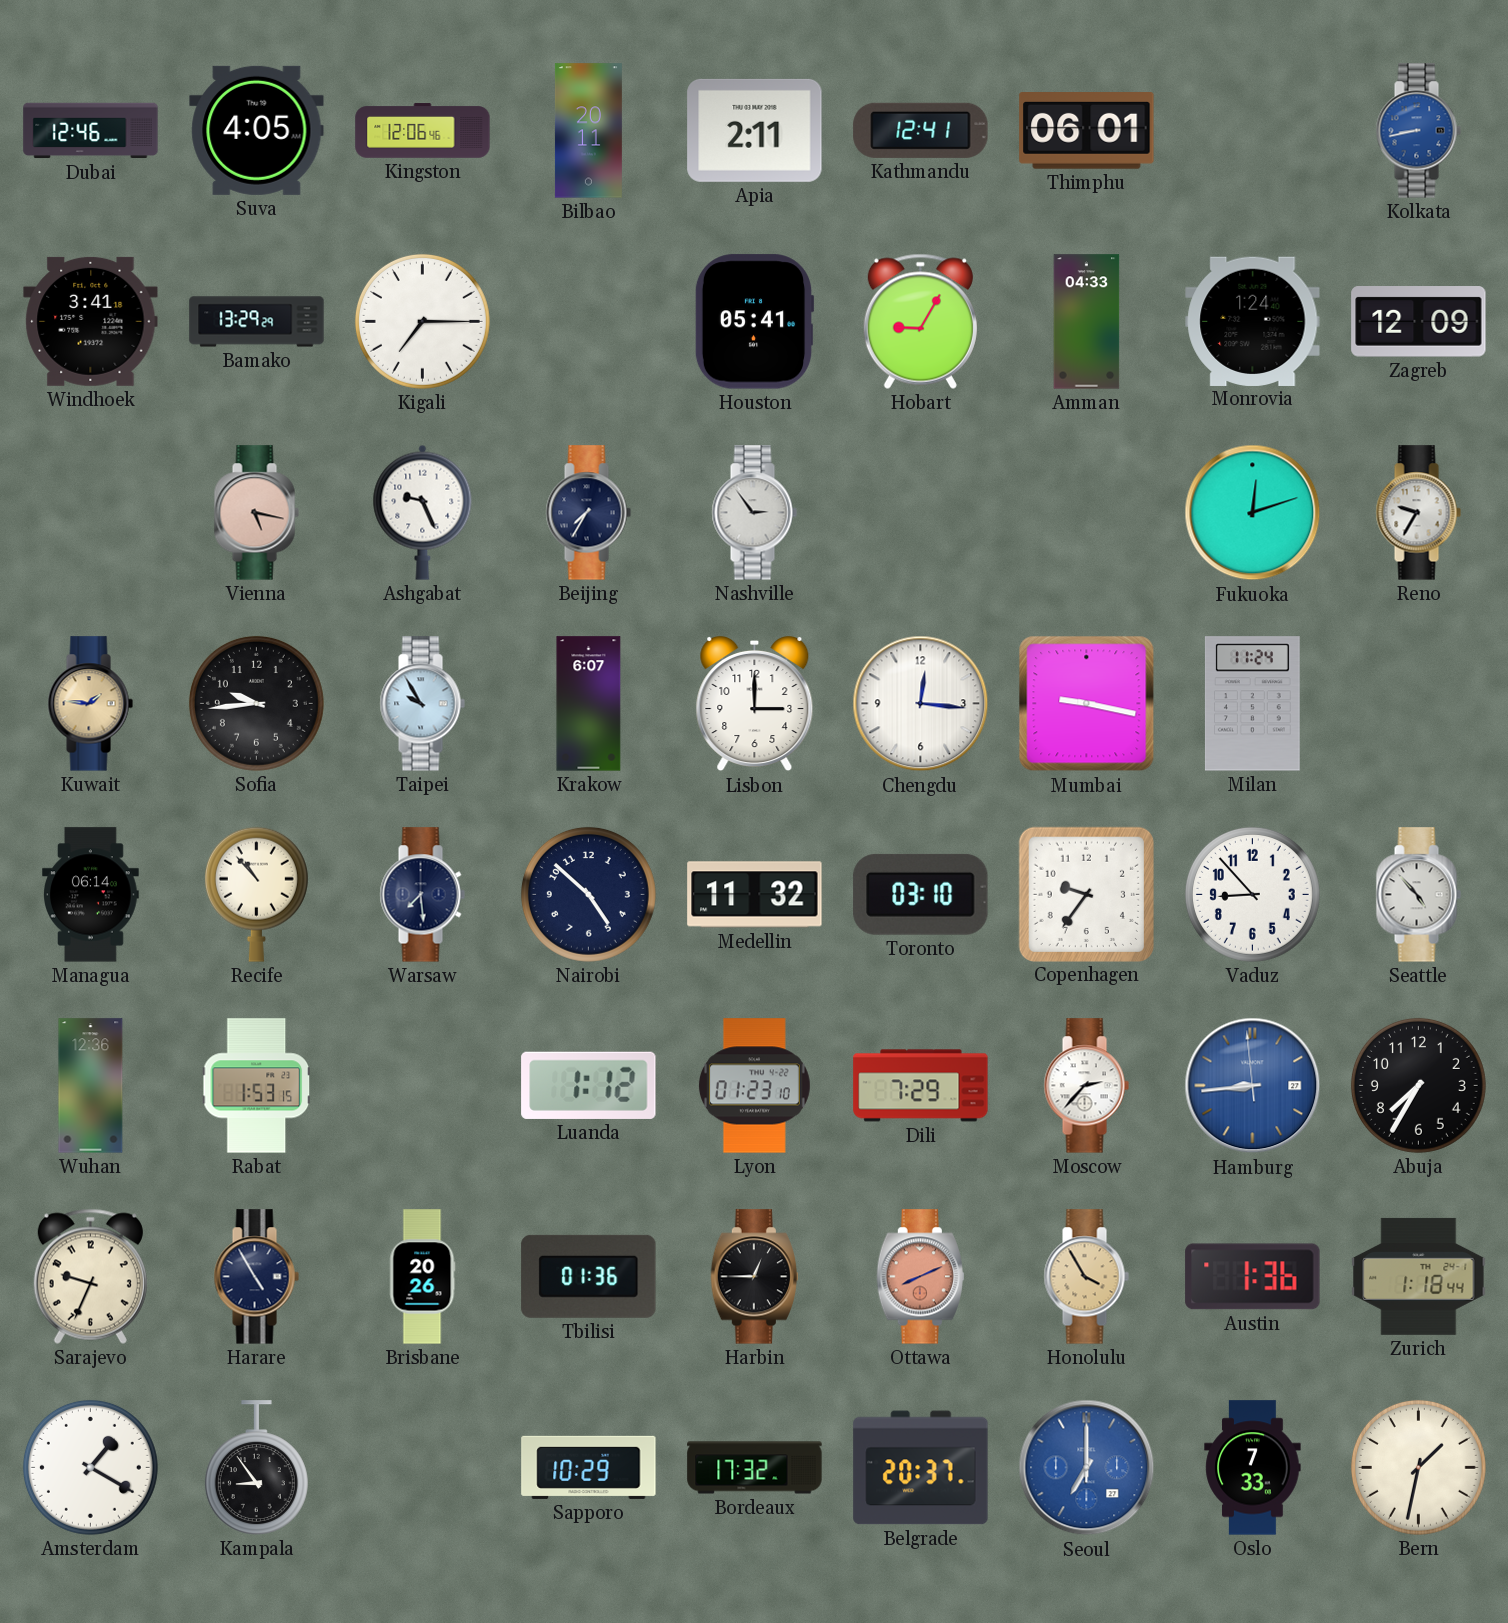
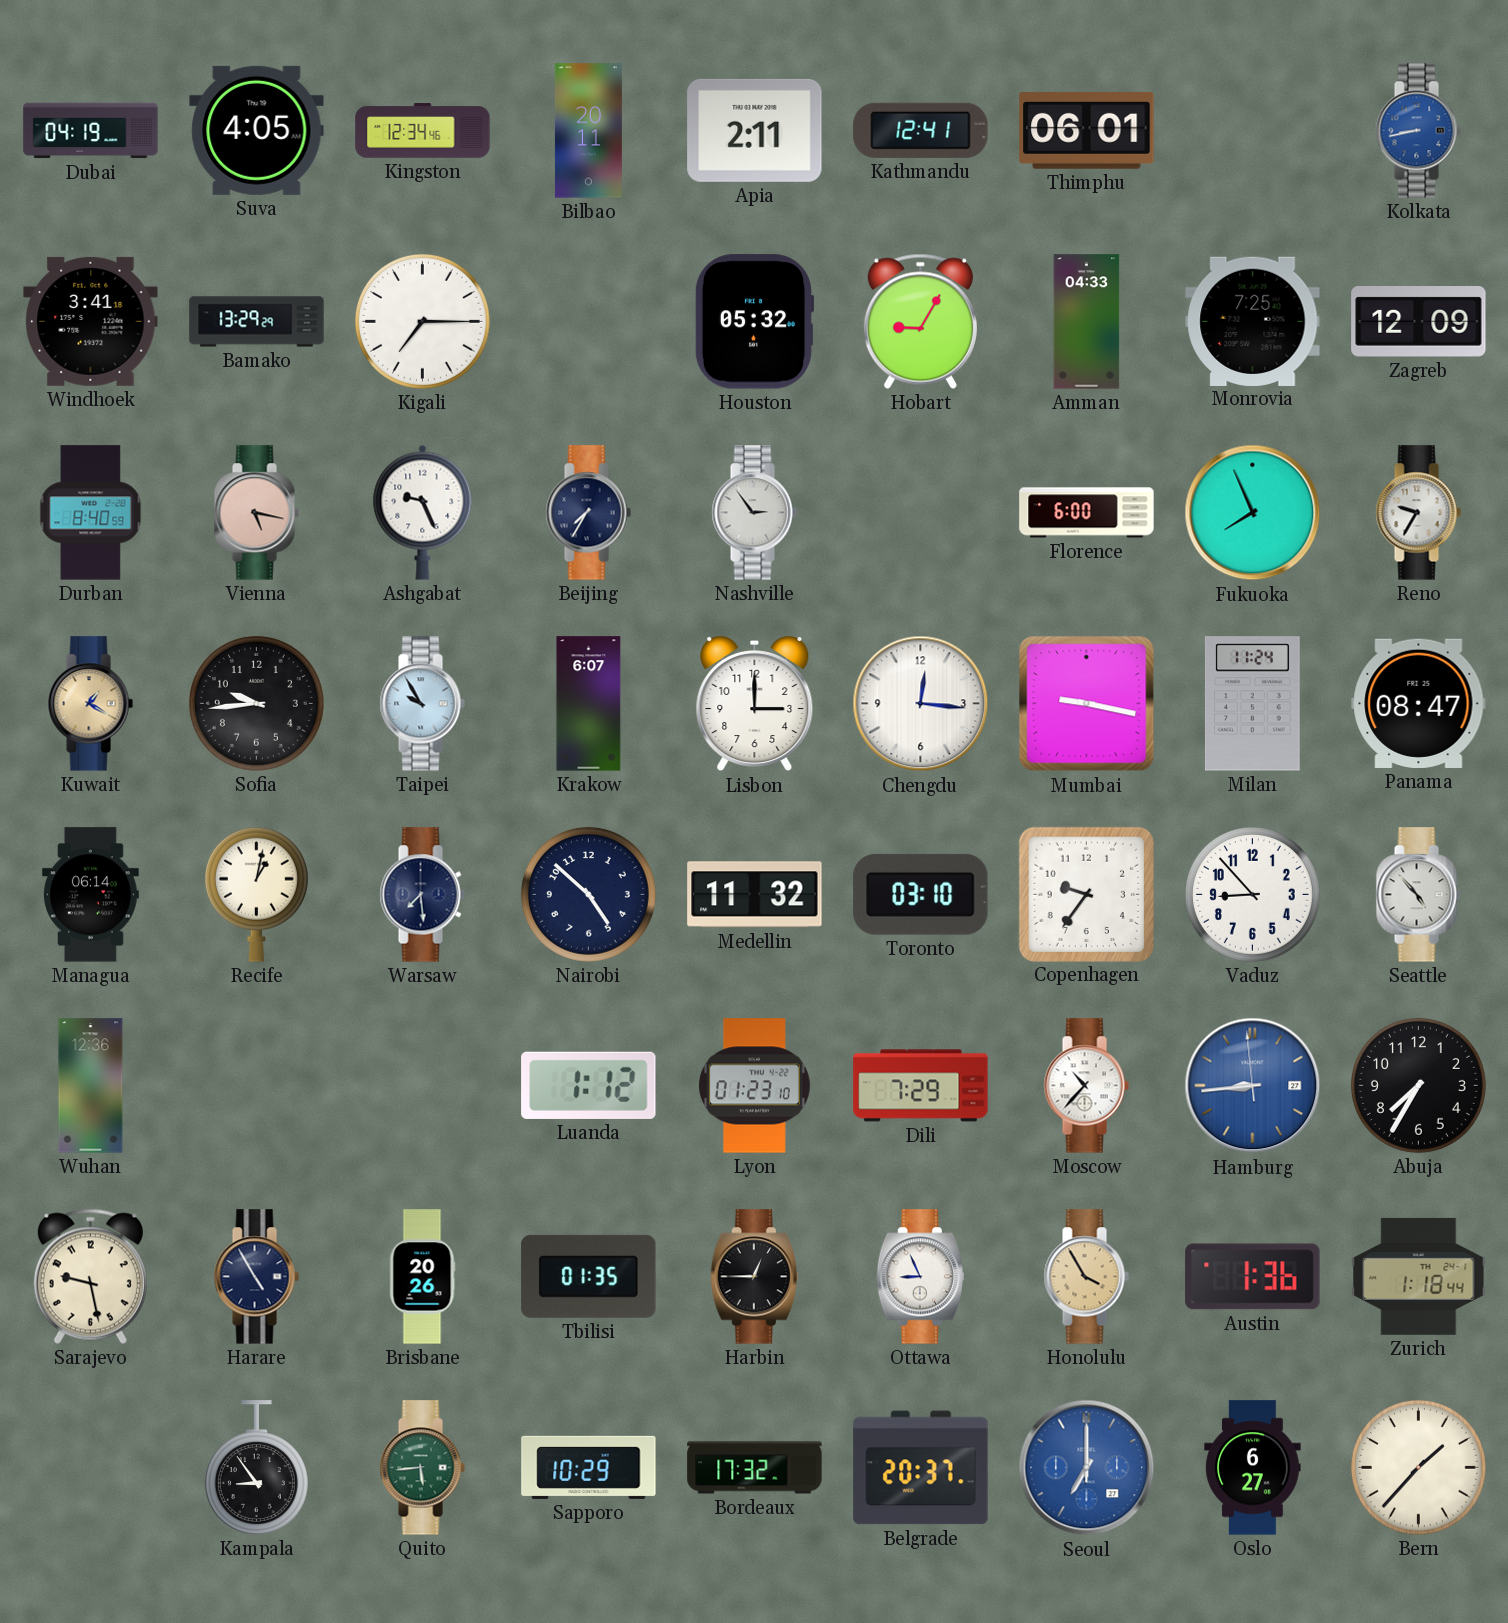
Dubai: 12:46 -> 04:19
Kingston: 12:06 -> 12:34
Houston: 05:41 -> 05:32
Monrovia: 1:24 -> 7:25
Durban: none -> 8:40
Florence: none -> 6:00
Fukuoka: 12:12 -> 7:56
Kuwait: 1:46 -> 1:20
Panama: none -> 08:47
Recife: 10:53 -> 1:02
Rabat: 1:53 -> none
Moscow: 2:37 -> 10:37
Sarajevo: 9:34 -> 9:28
Tbilisi: 01:36 -> 01:35
Ottawa: 8:11 -> 8:56
Ottawa dial: salmon -> white
Amsterdam: 1:20 -> none
Quito: none -> 5:44
Oslo: 7:33 -> 6:27
Bern: 1:32 -> 1:37
